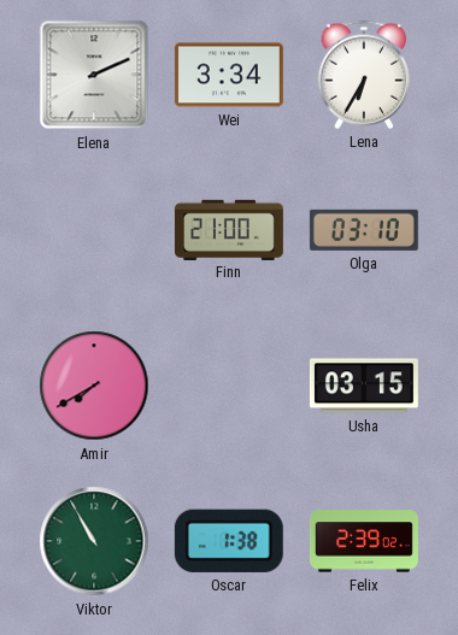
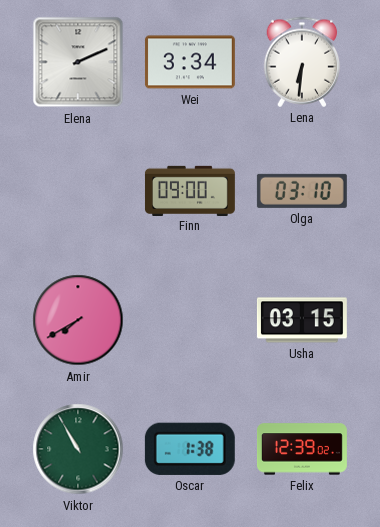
Lena: 6:35 -> 6:31
Finn: 21:00 -> 09:00
Felix: 2:39 -> 12:39
